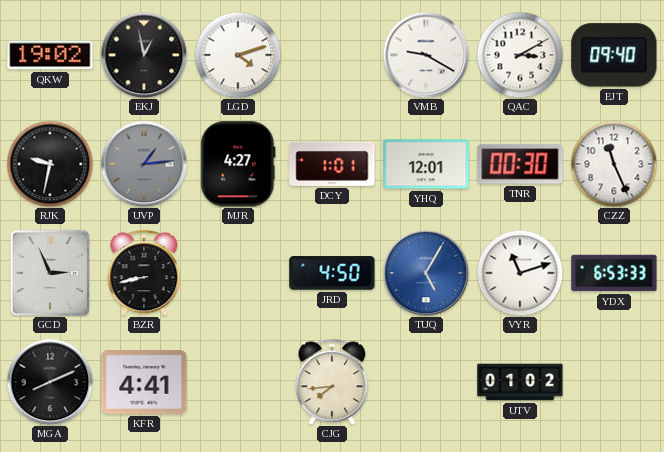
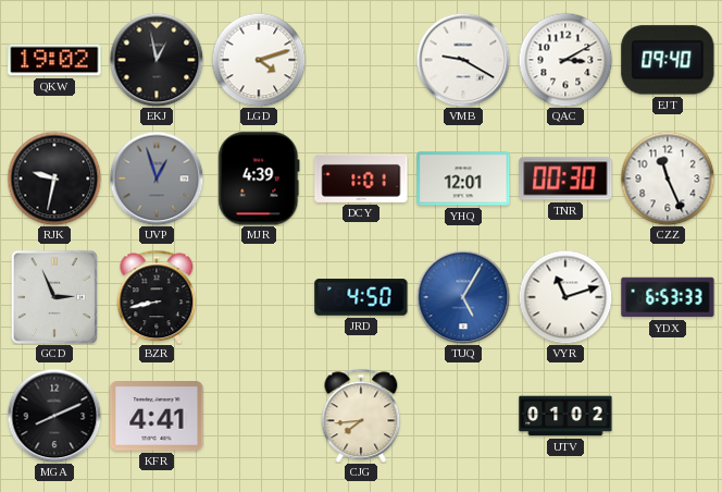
UVP: 1:14 -> 12:57
MJR: 4:27 -> 4:39
